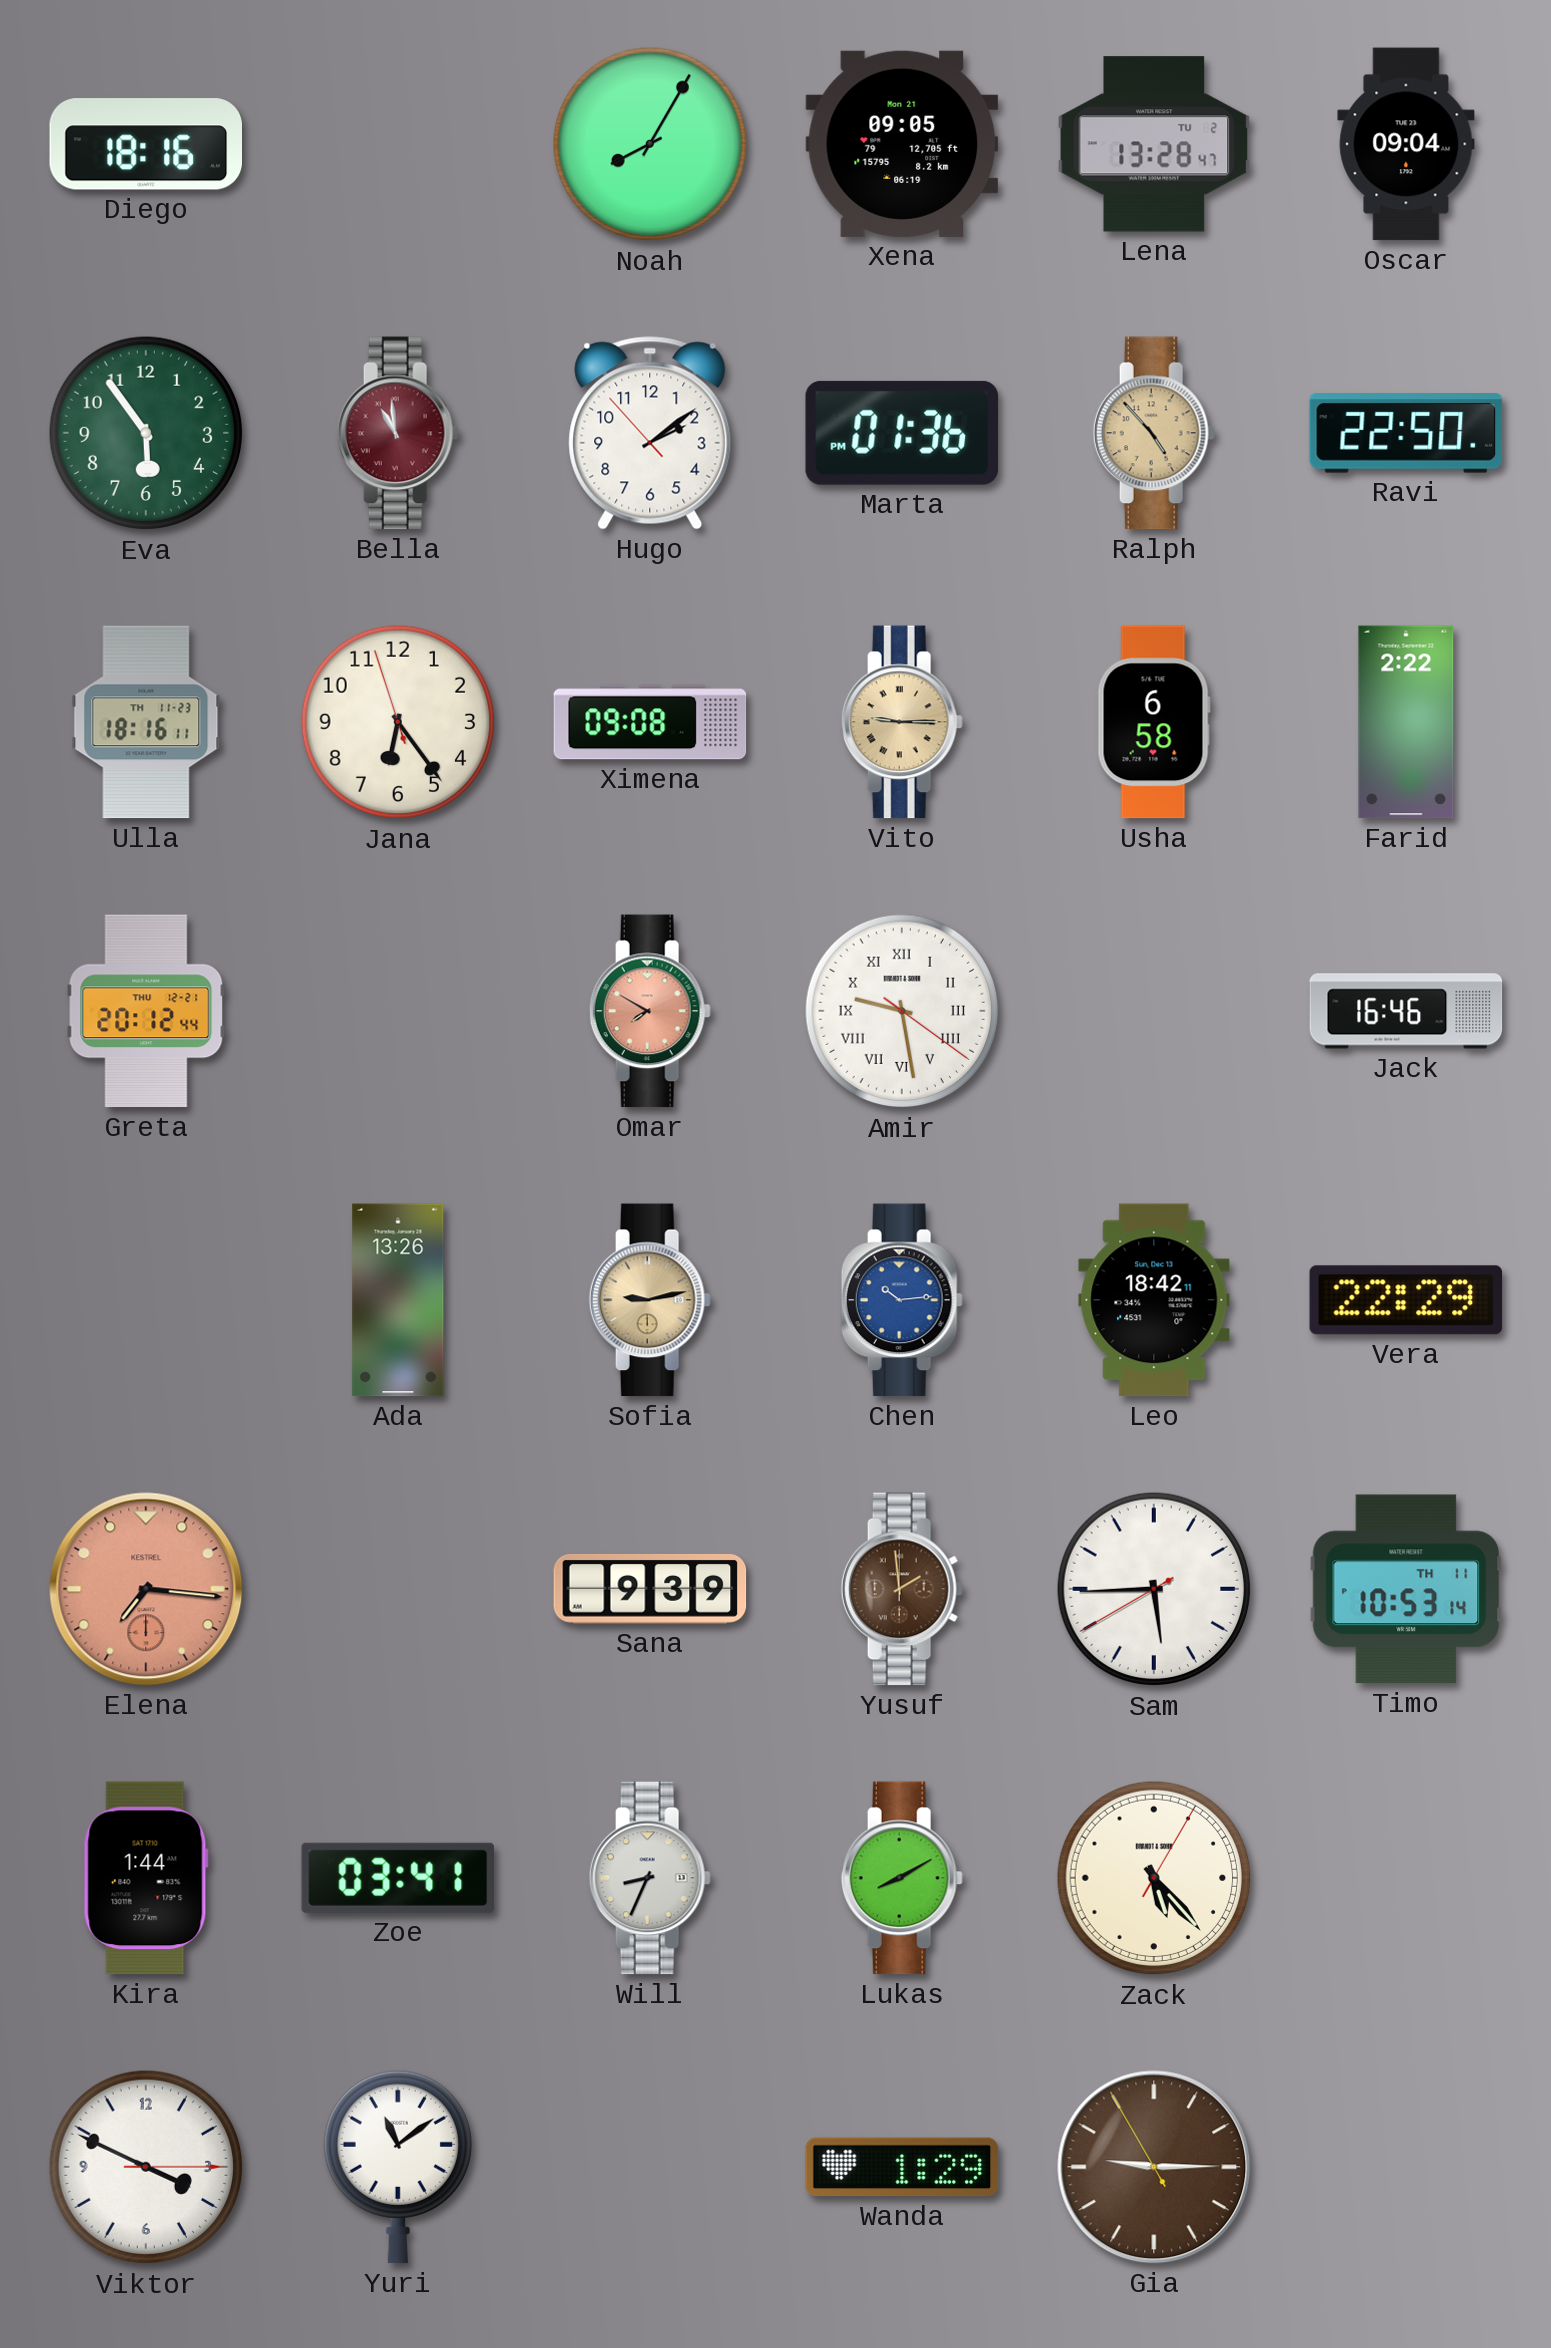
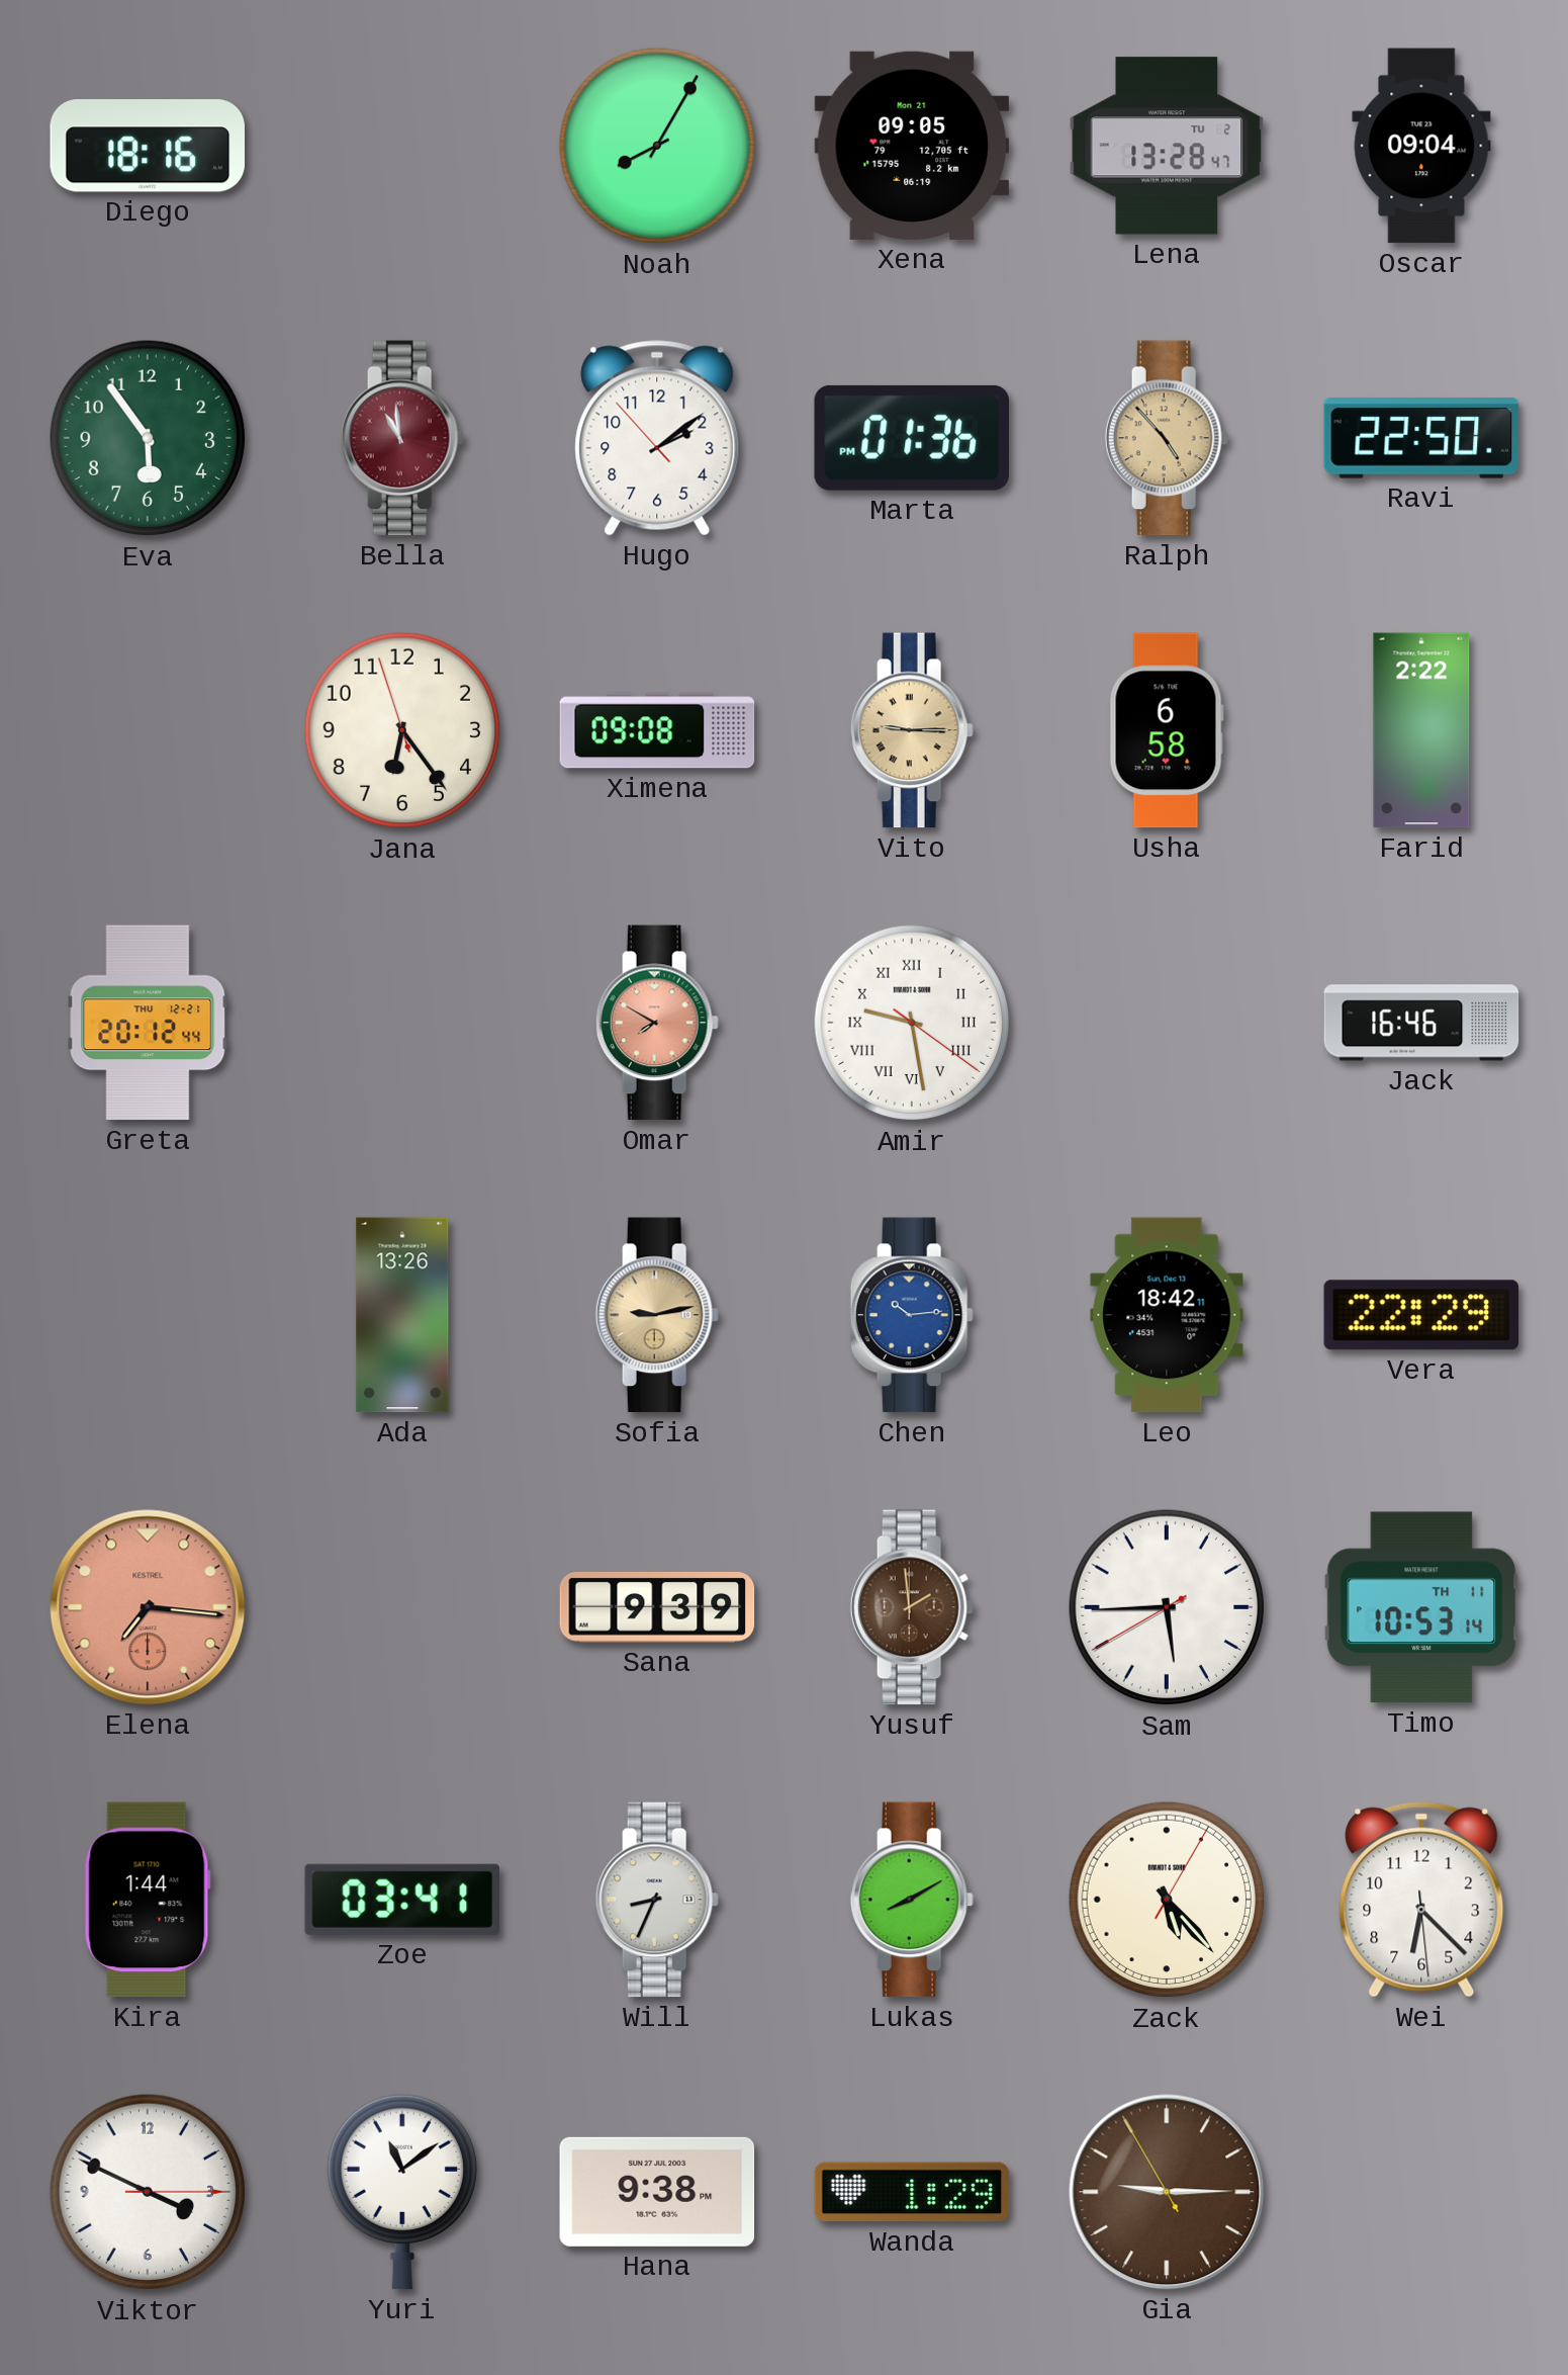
Ulla: 18:16 -> none
Wei: none -> 6:22
Hana: none -> 9:38
